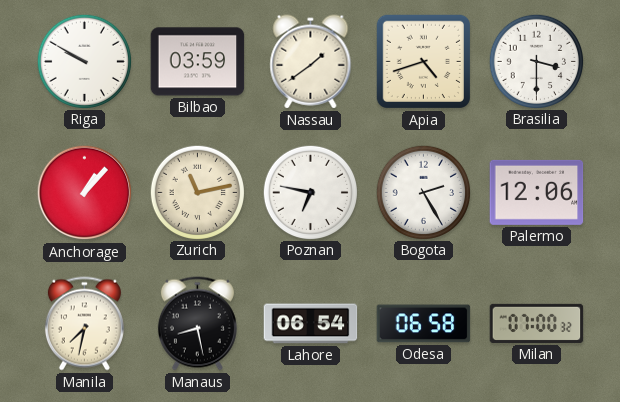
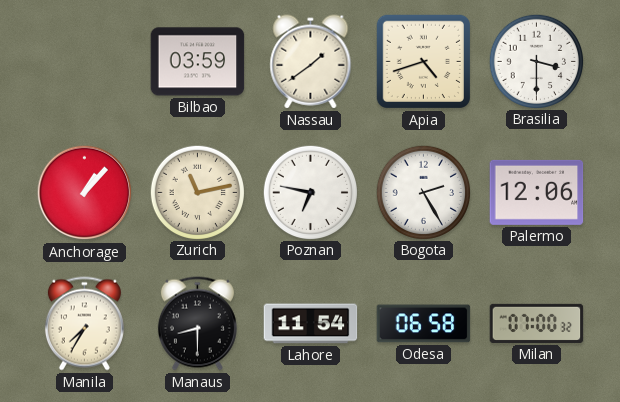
Riga: 9:50 -> none
Manila: 7:32 -> 7:35
Manaus: 8:28 -> 8:30
Lahore: 06:54 -> 11:54
